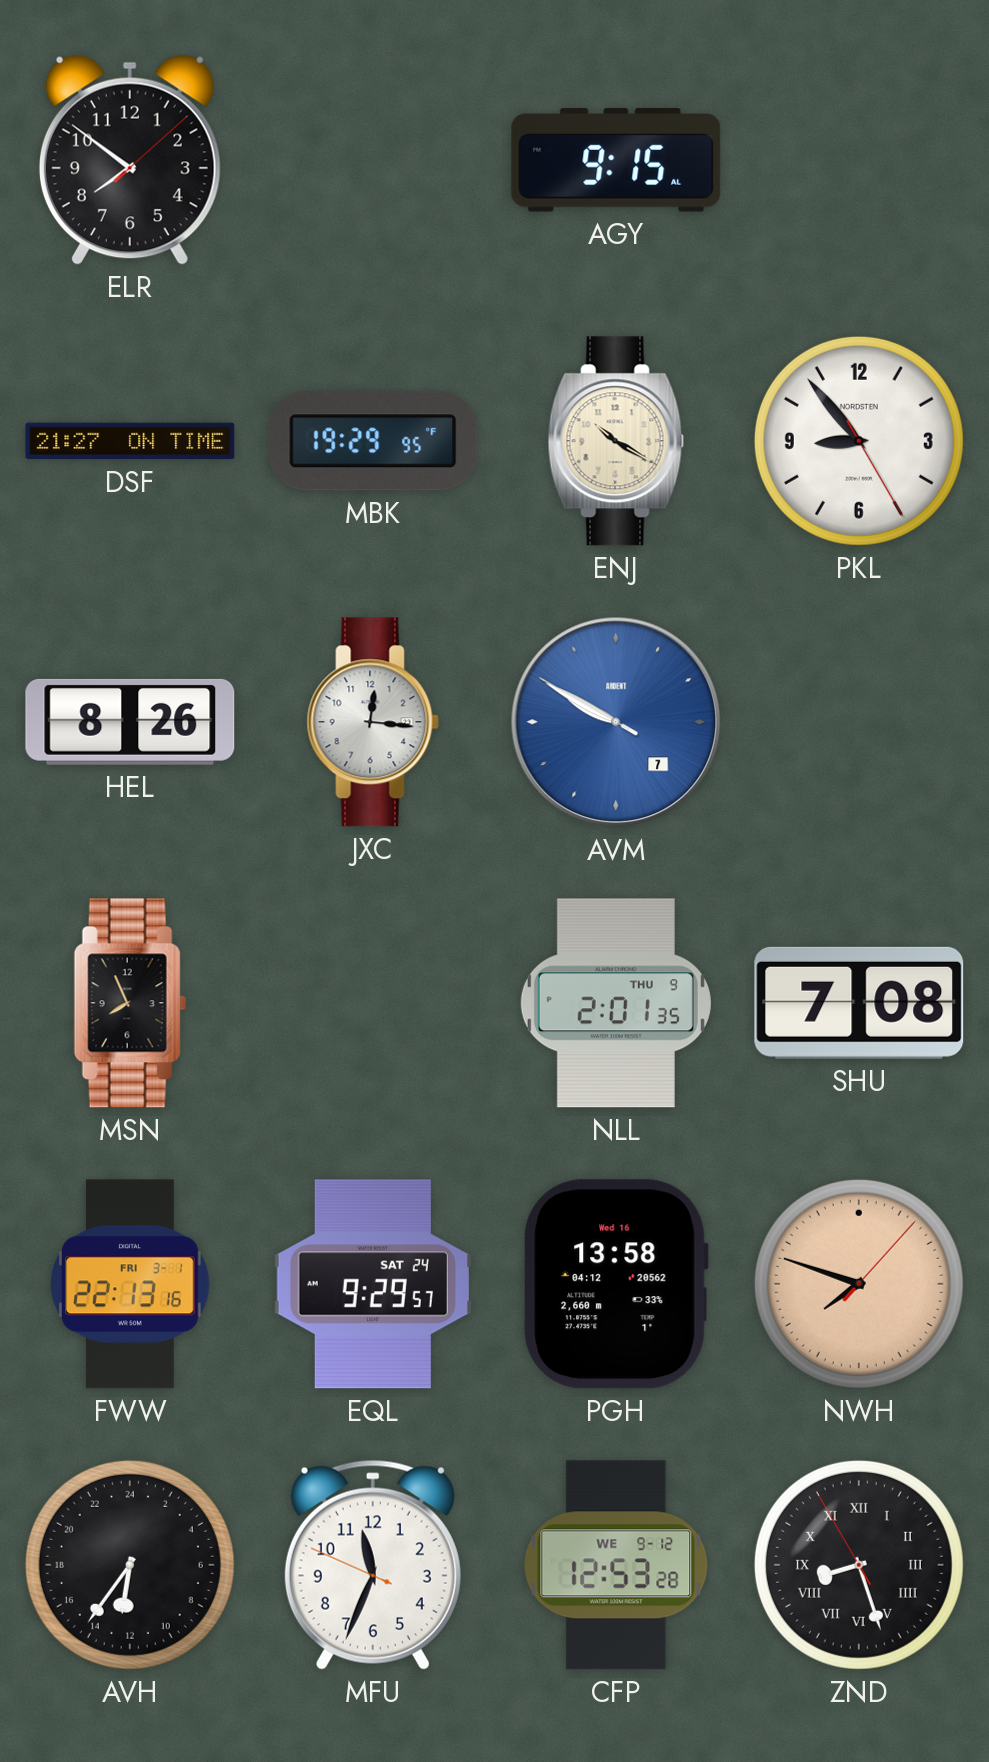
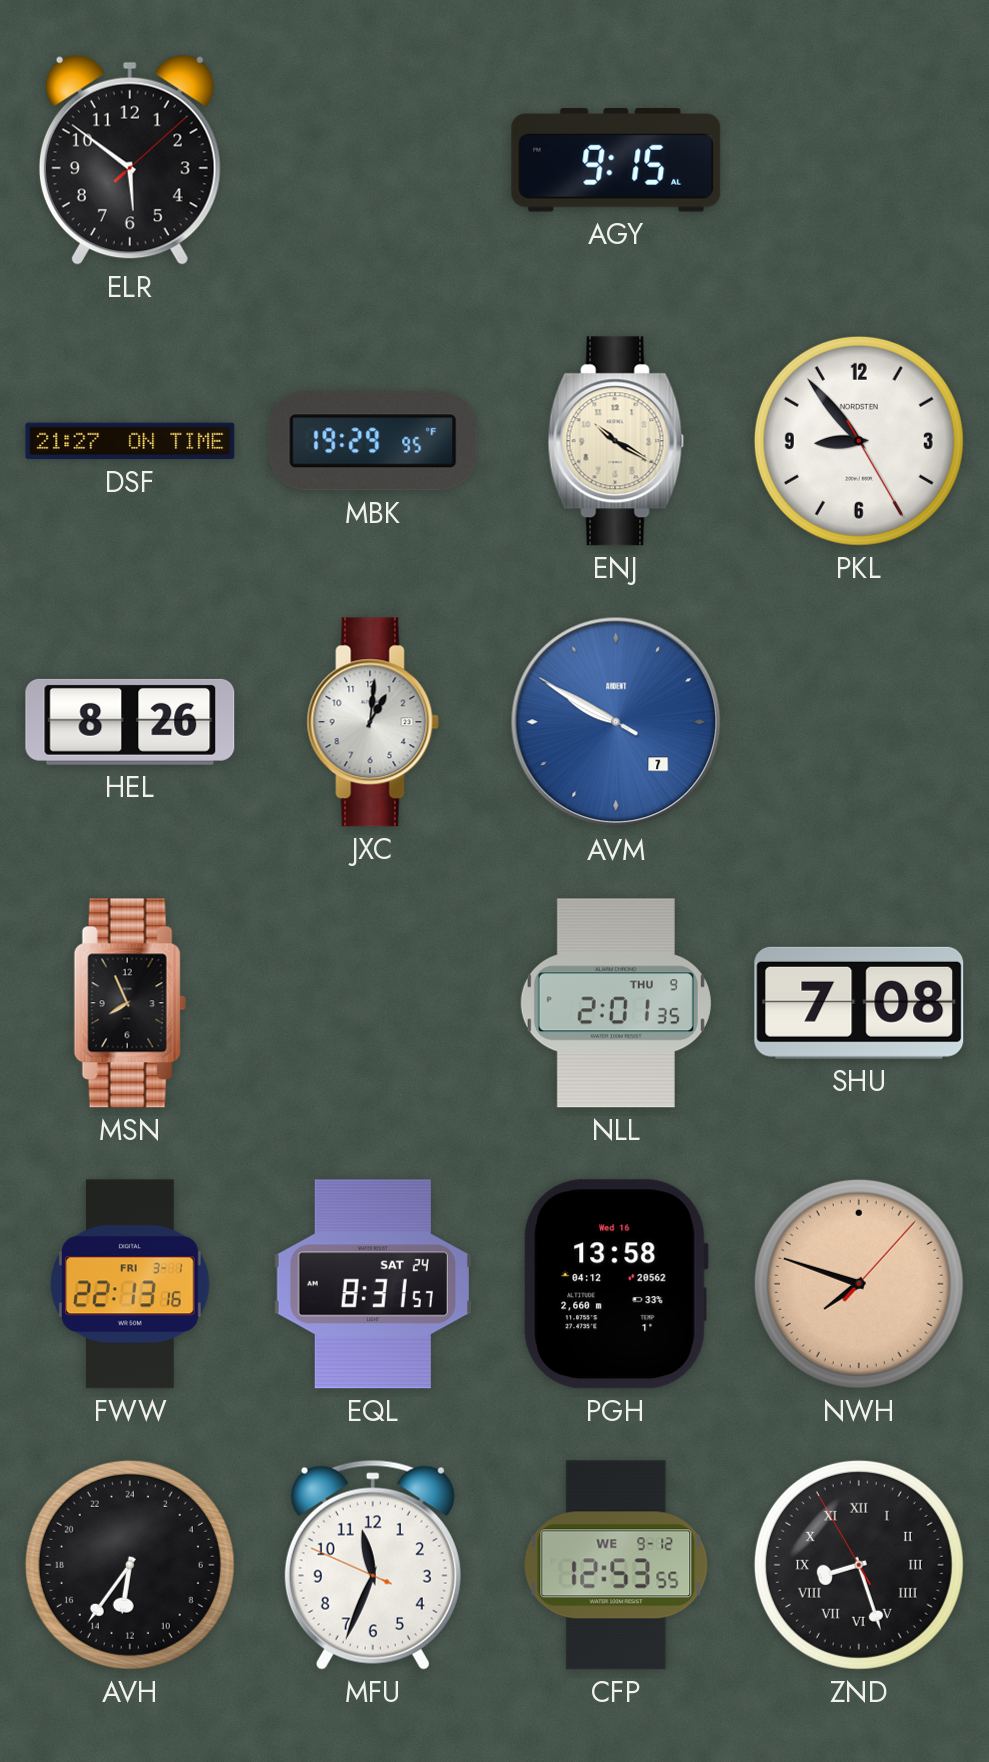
ELR: 7:51 -> 5:51
JXC: 12:16 -> 1:01
EQL: 9:29 -> 8:31
CFP: 12:53:28 -> 12:53:55
